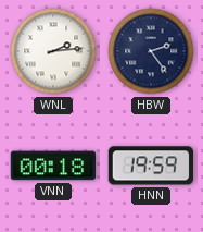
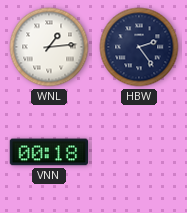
WNL: 2:14 -> 1:14
HNN: 19:59 -> none
